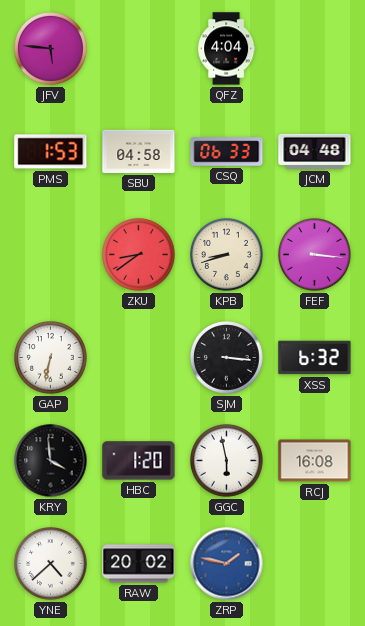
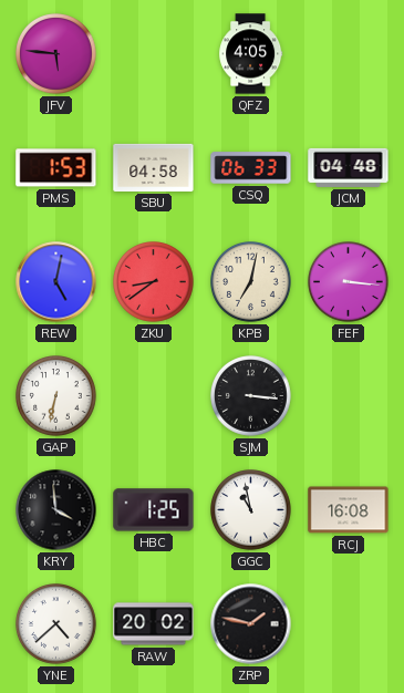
QFZ: 4:04 -> 4:05
REW: none -> 5:02
KPB: 8:42 -> 7:02
XSS: 6:32 -> none
HBC: 1:20 -> 1:25
GGC: 5:58 -> 10:58
ZRP dial: blue -> black
